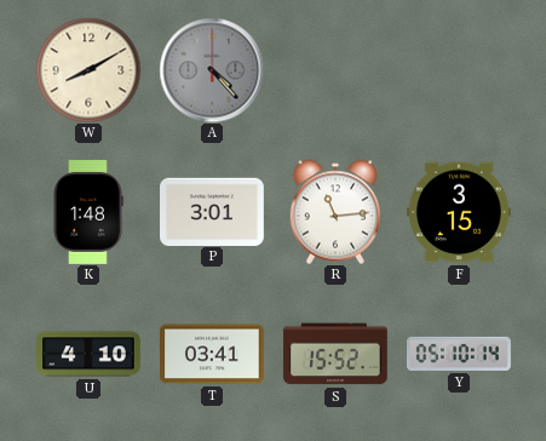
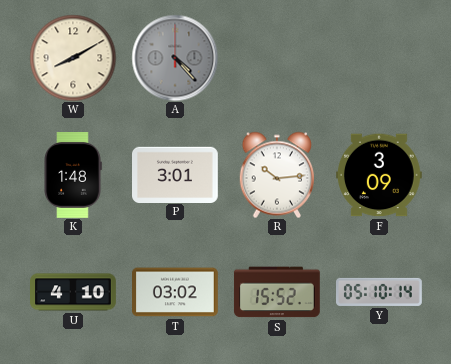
R: 11:14 -> 10:14
F: 3:15 -> 3:09
T: 03:41 -> 03:02
